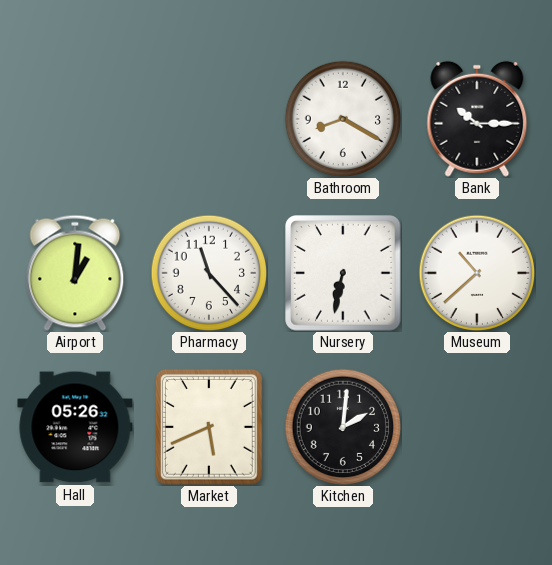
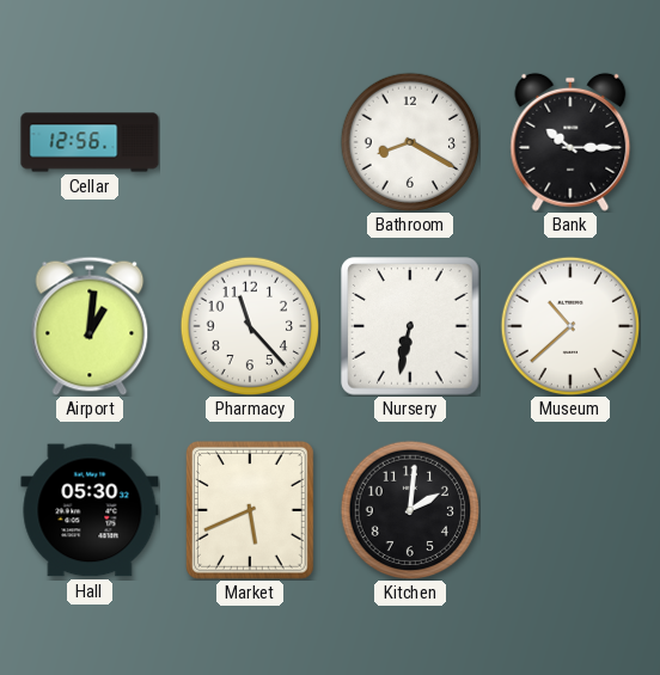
Cellar: none -> 12:56
Hall: 05:26 -> 05:30
